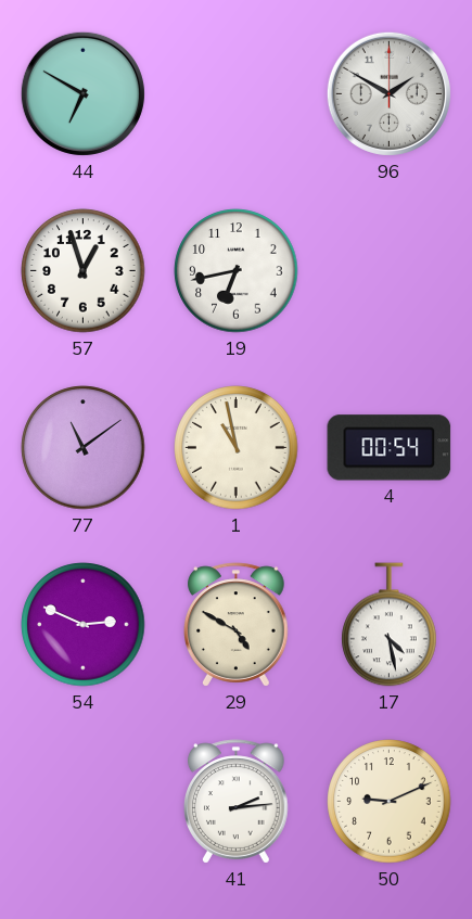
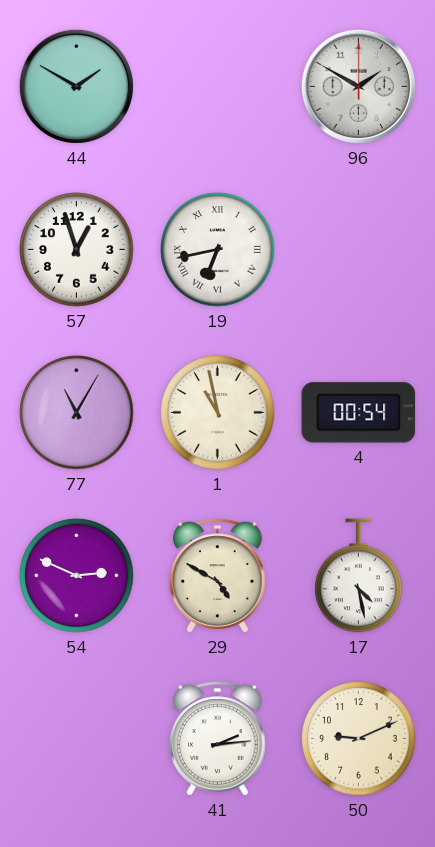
44: 6:50 -> 1:50
19 numerals: Arabic -> Roman
77: 11:09 -> 11:05
